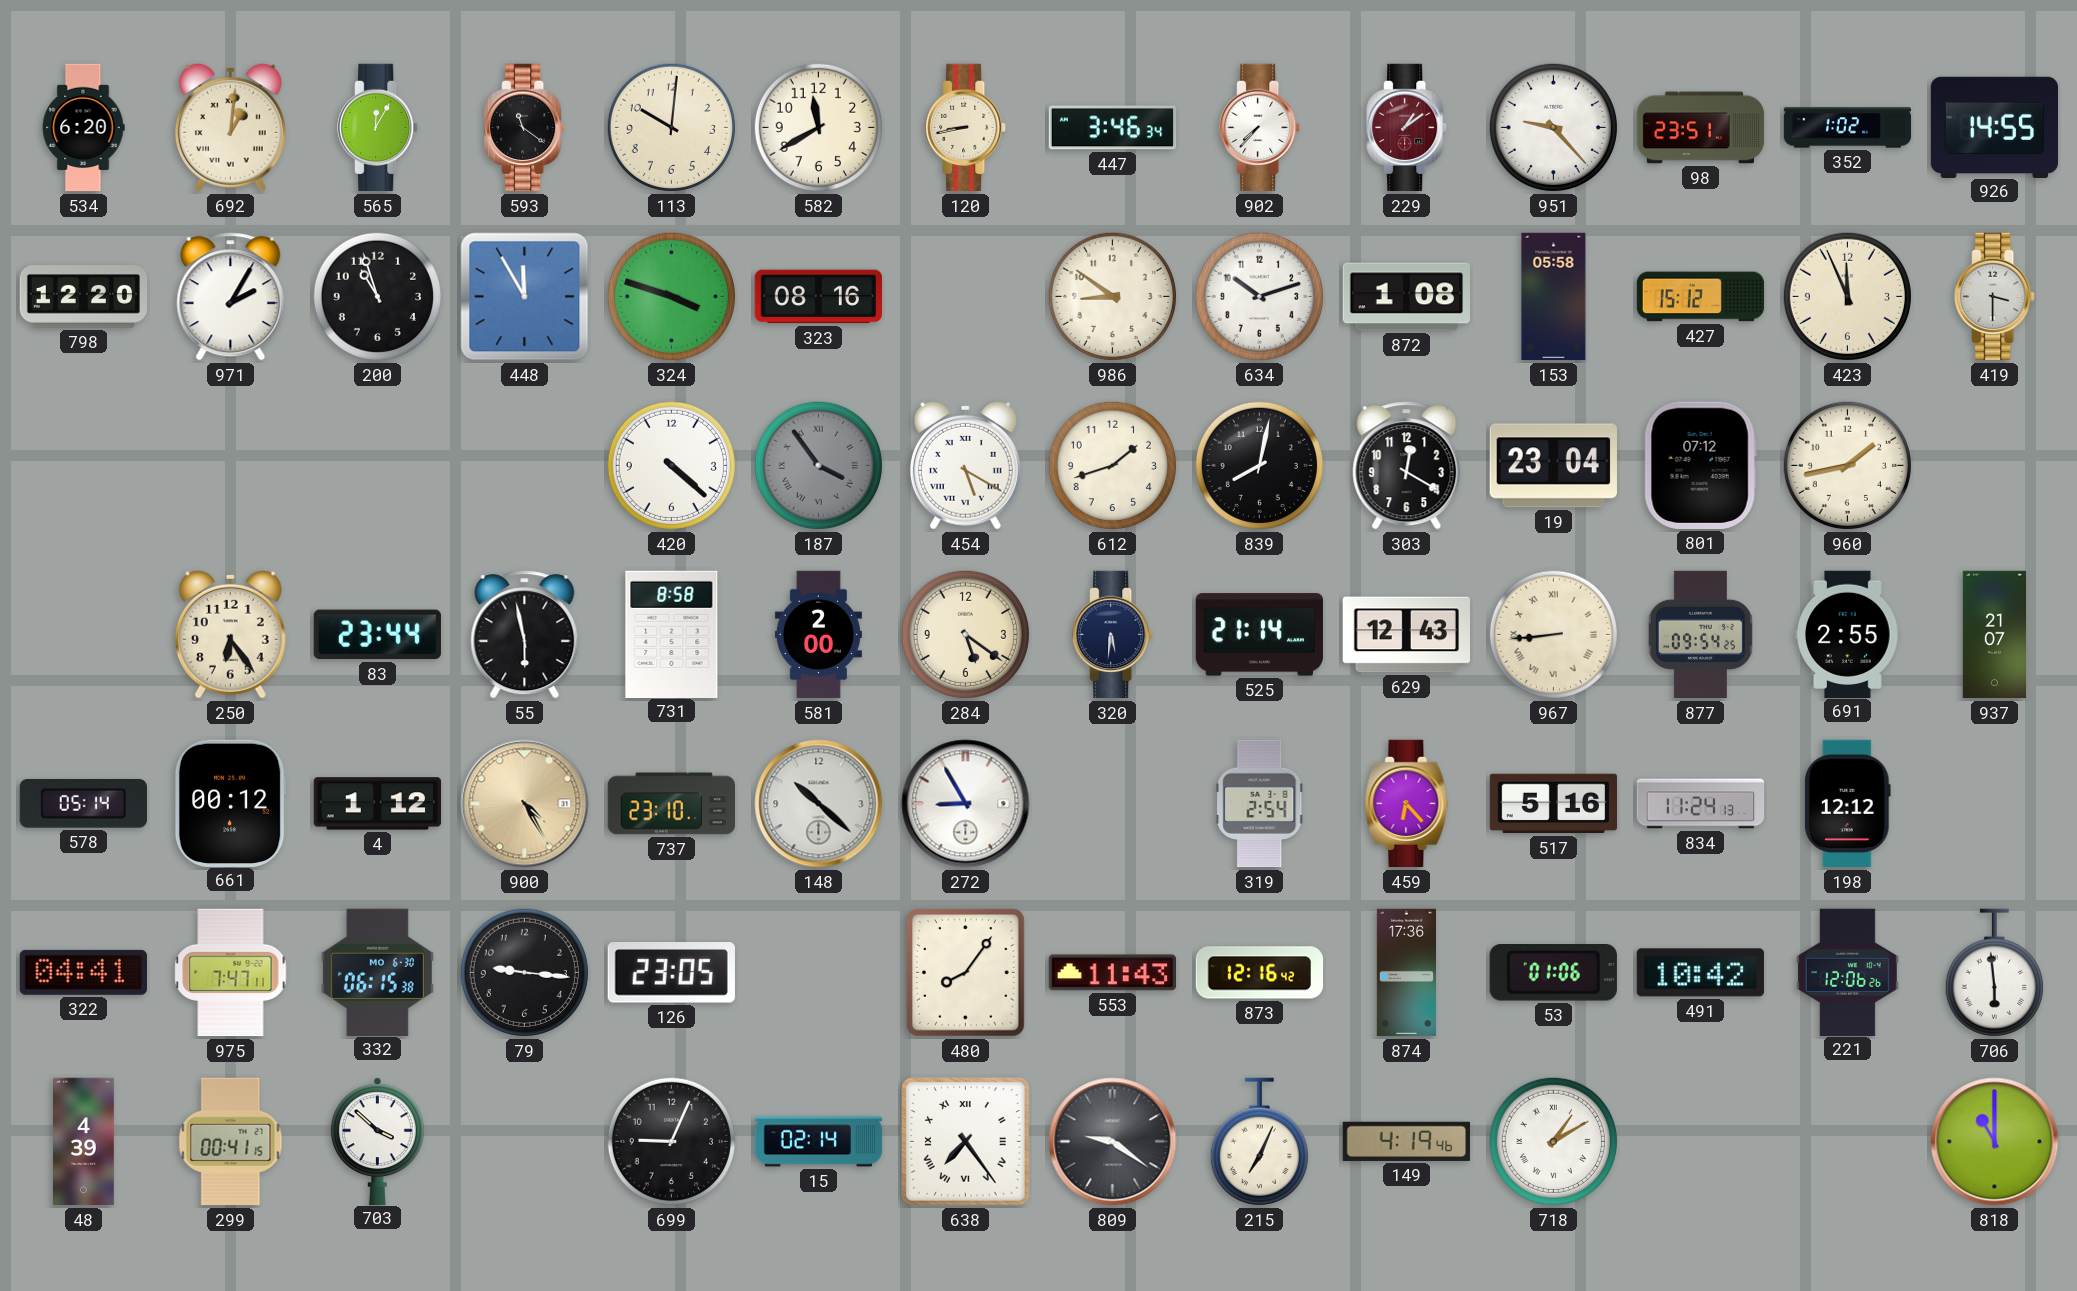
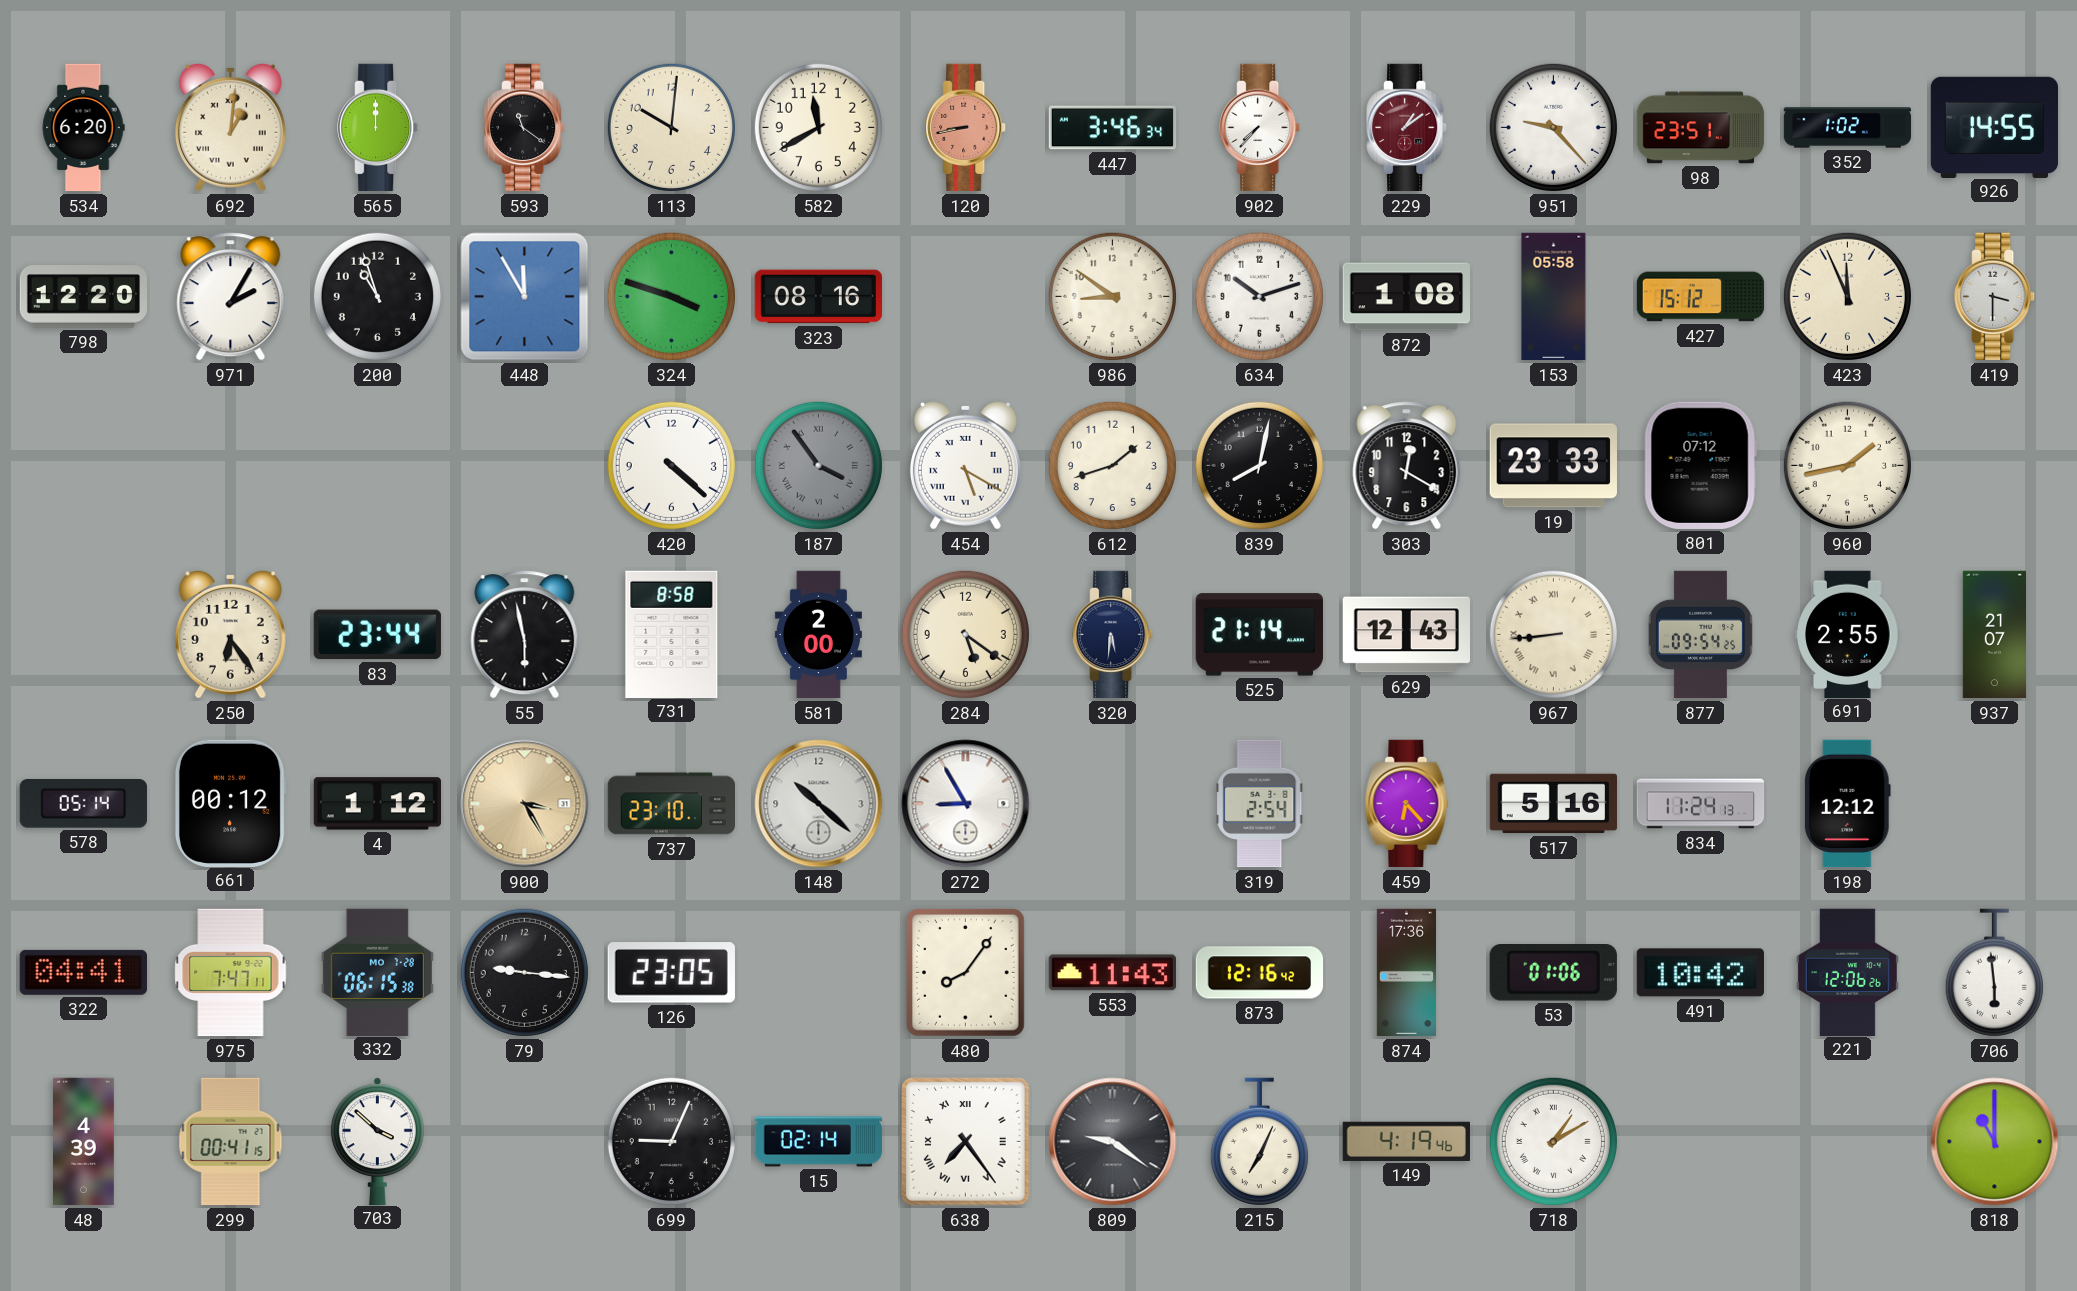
565: 12:05 -> 12:00
120 dial: cream -> salmon
19: 23:04 -> 23:33
900: 4:25 -> 3:25
332 date: MO 6-30 -> MO 7-28
